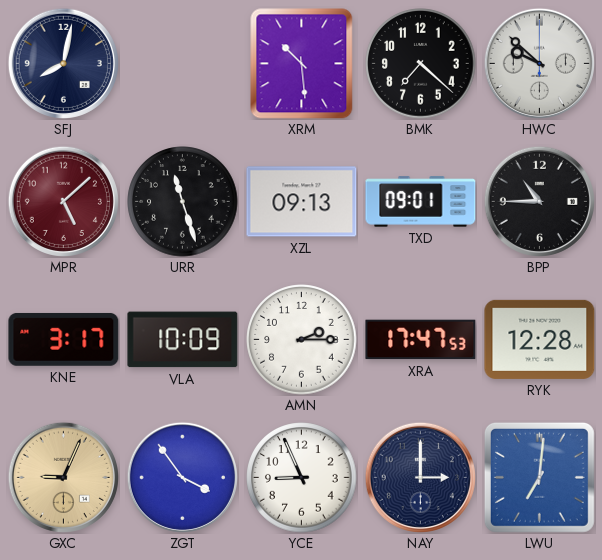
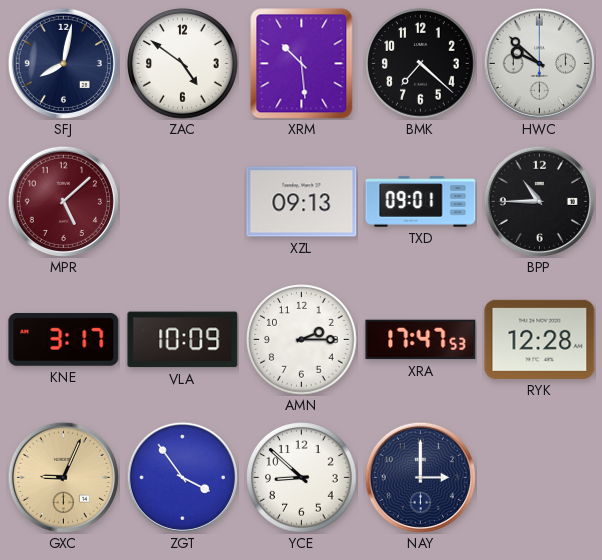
ZAC: none -> 4:51
URR: 11:27 -> none
YCE: 8:56 -> 8:52
LWU: 7:01 -> none
